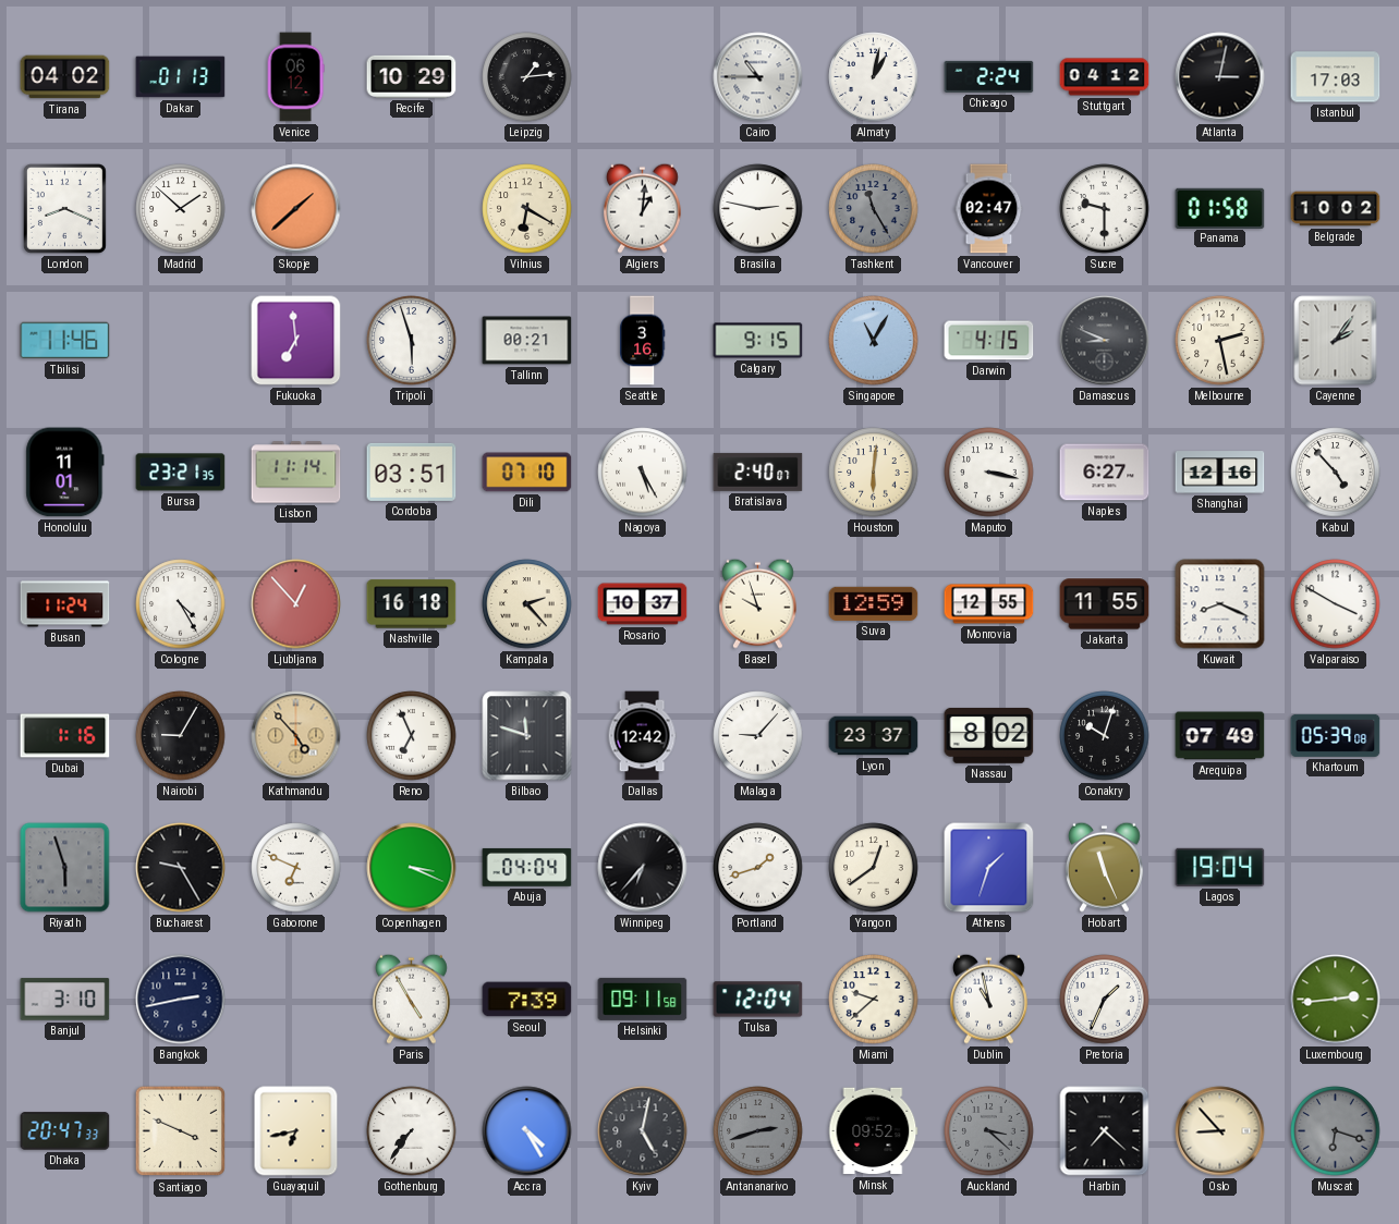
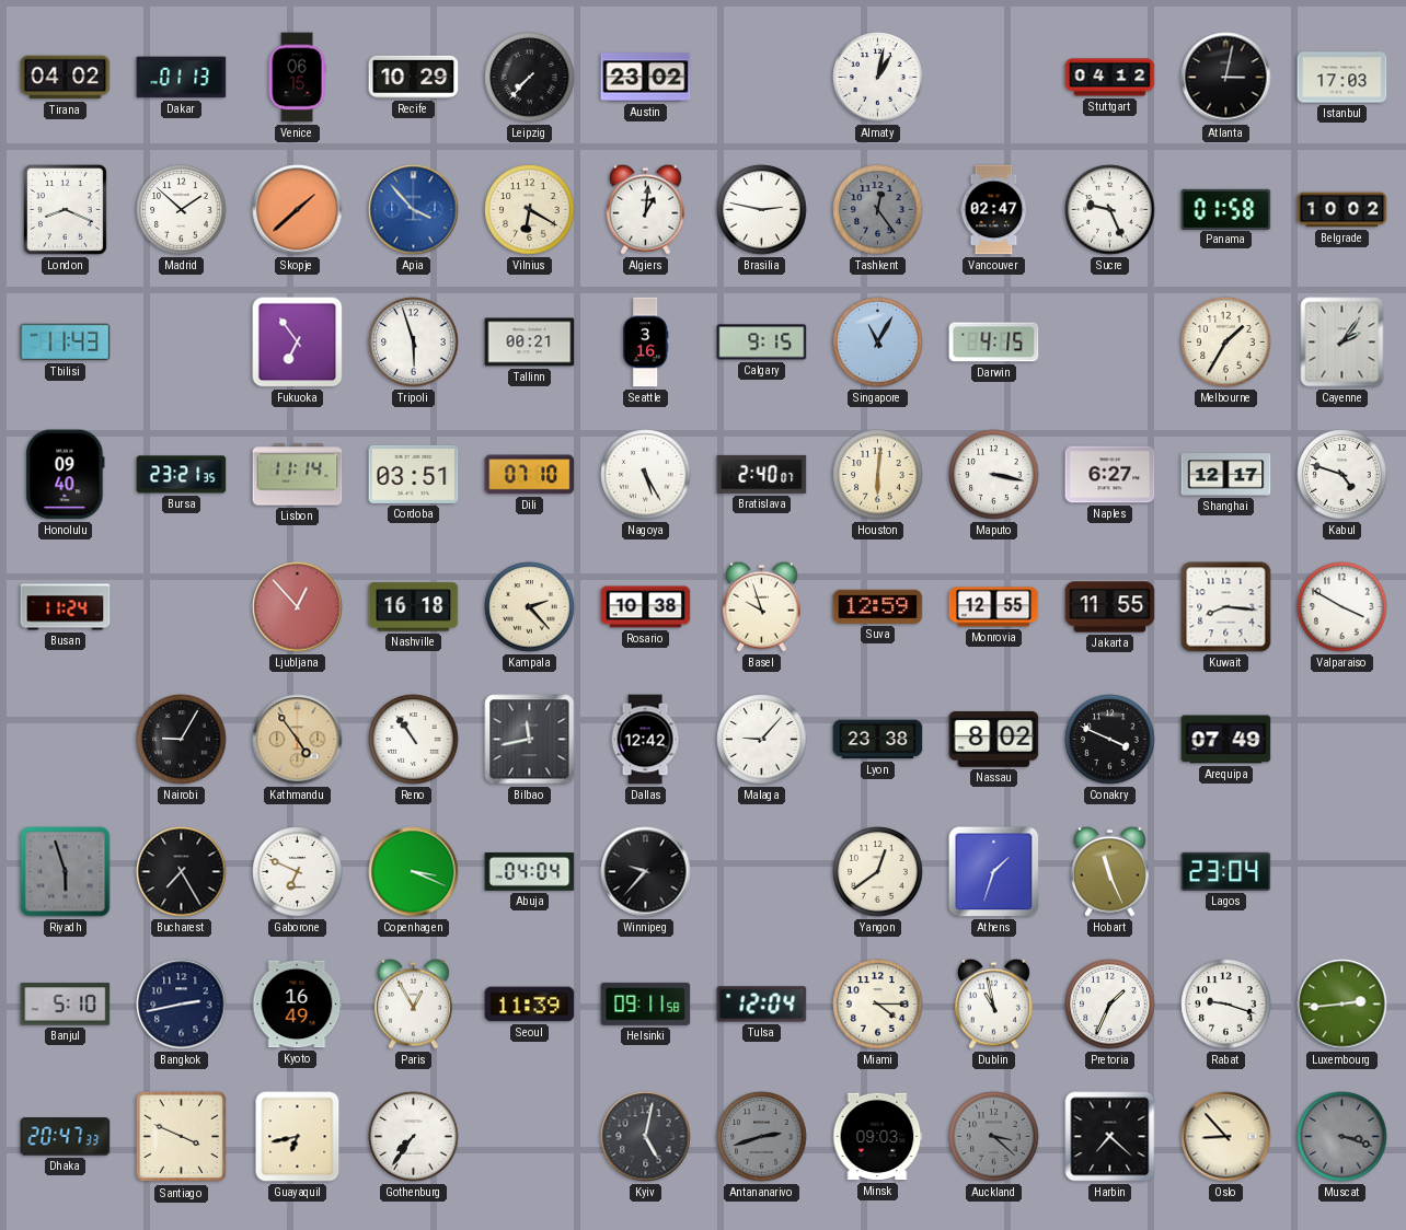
Venice: 06:12 -> 06:15
Leipzig: 1:14 -> 7:37
Austin: none -> 23:02
Cairo: 10:45 -> none
Chicago: 2:24 -> none
Apia: none -> 3:53
Tashkent: 11:25 -> 12:24
Sucre: 9:30 -> 9:26
Tbilisi: 11:46 -> 11:43
Fukuoka: 6:59 -> 6:54
Damascus: 8:49 -> none
Melbourne: 2:28 -> 1:35
Honolulu: 11:01 -> 09:40
Shanghai: 12:16 -> 12:17
Kabul: 4:53 -> 4:48
Cologne: 4:25 -> none
Rosario: 10:37 -> 10:38
Kuwait: 8:19 -> 8:16
Dubai: 1:16 -> none
Kathmandu: 4:53 -> 4:54
Reno: 6:56 -> 10:54
Bilbao: 11:48 -> 11:43
Lyon: 23:37 -> 23:38
Conakry: 10:03 -> 3:49
Khartoum: 05:39 -> none
Bucharest: 9:25 -> 7:25
Winnipeg: 6:37 -> 9:37
Portland: 1:42 -> none
Lagos: 19:04 -> 23:04
Banjul: 3:10 -> 5:10
Kyoto: none -> 16:49
Paris: 4:55 -> 12:55
Seoul: 7:39 -> 11:39
Miami: 9:38 -> 4:15
Rabat: none -> 9:18
Accra: 4:25 -> none
Minsk: 09:52 -> 09:03
Muscat: 6:18 -> 3:18
